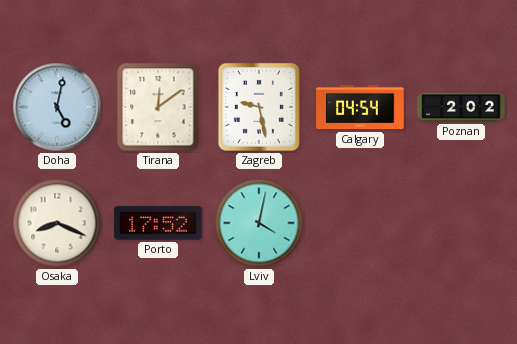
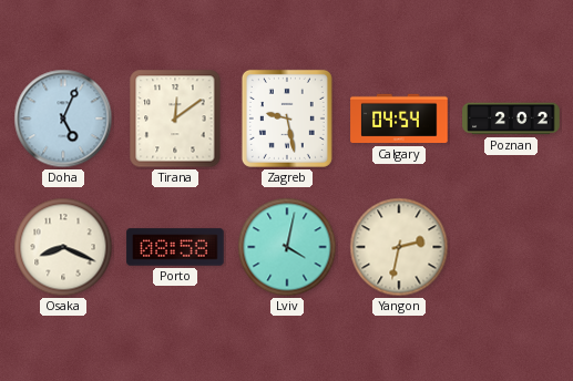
Doha: 5:02 -> 5:04
Porto: 17:52 -> 08:58
Yangon: none -> 2:32
